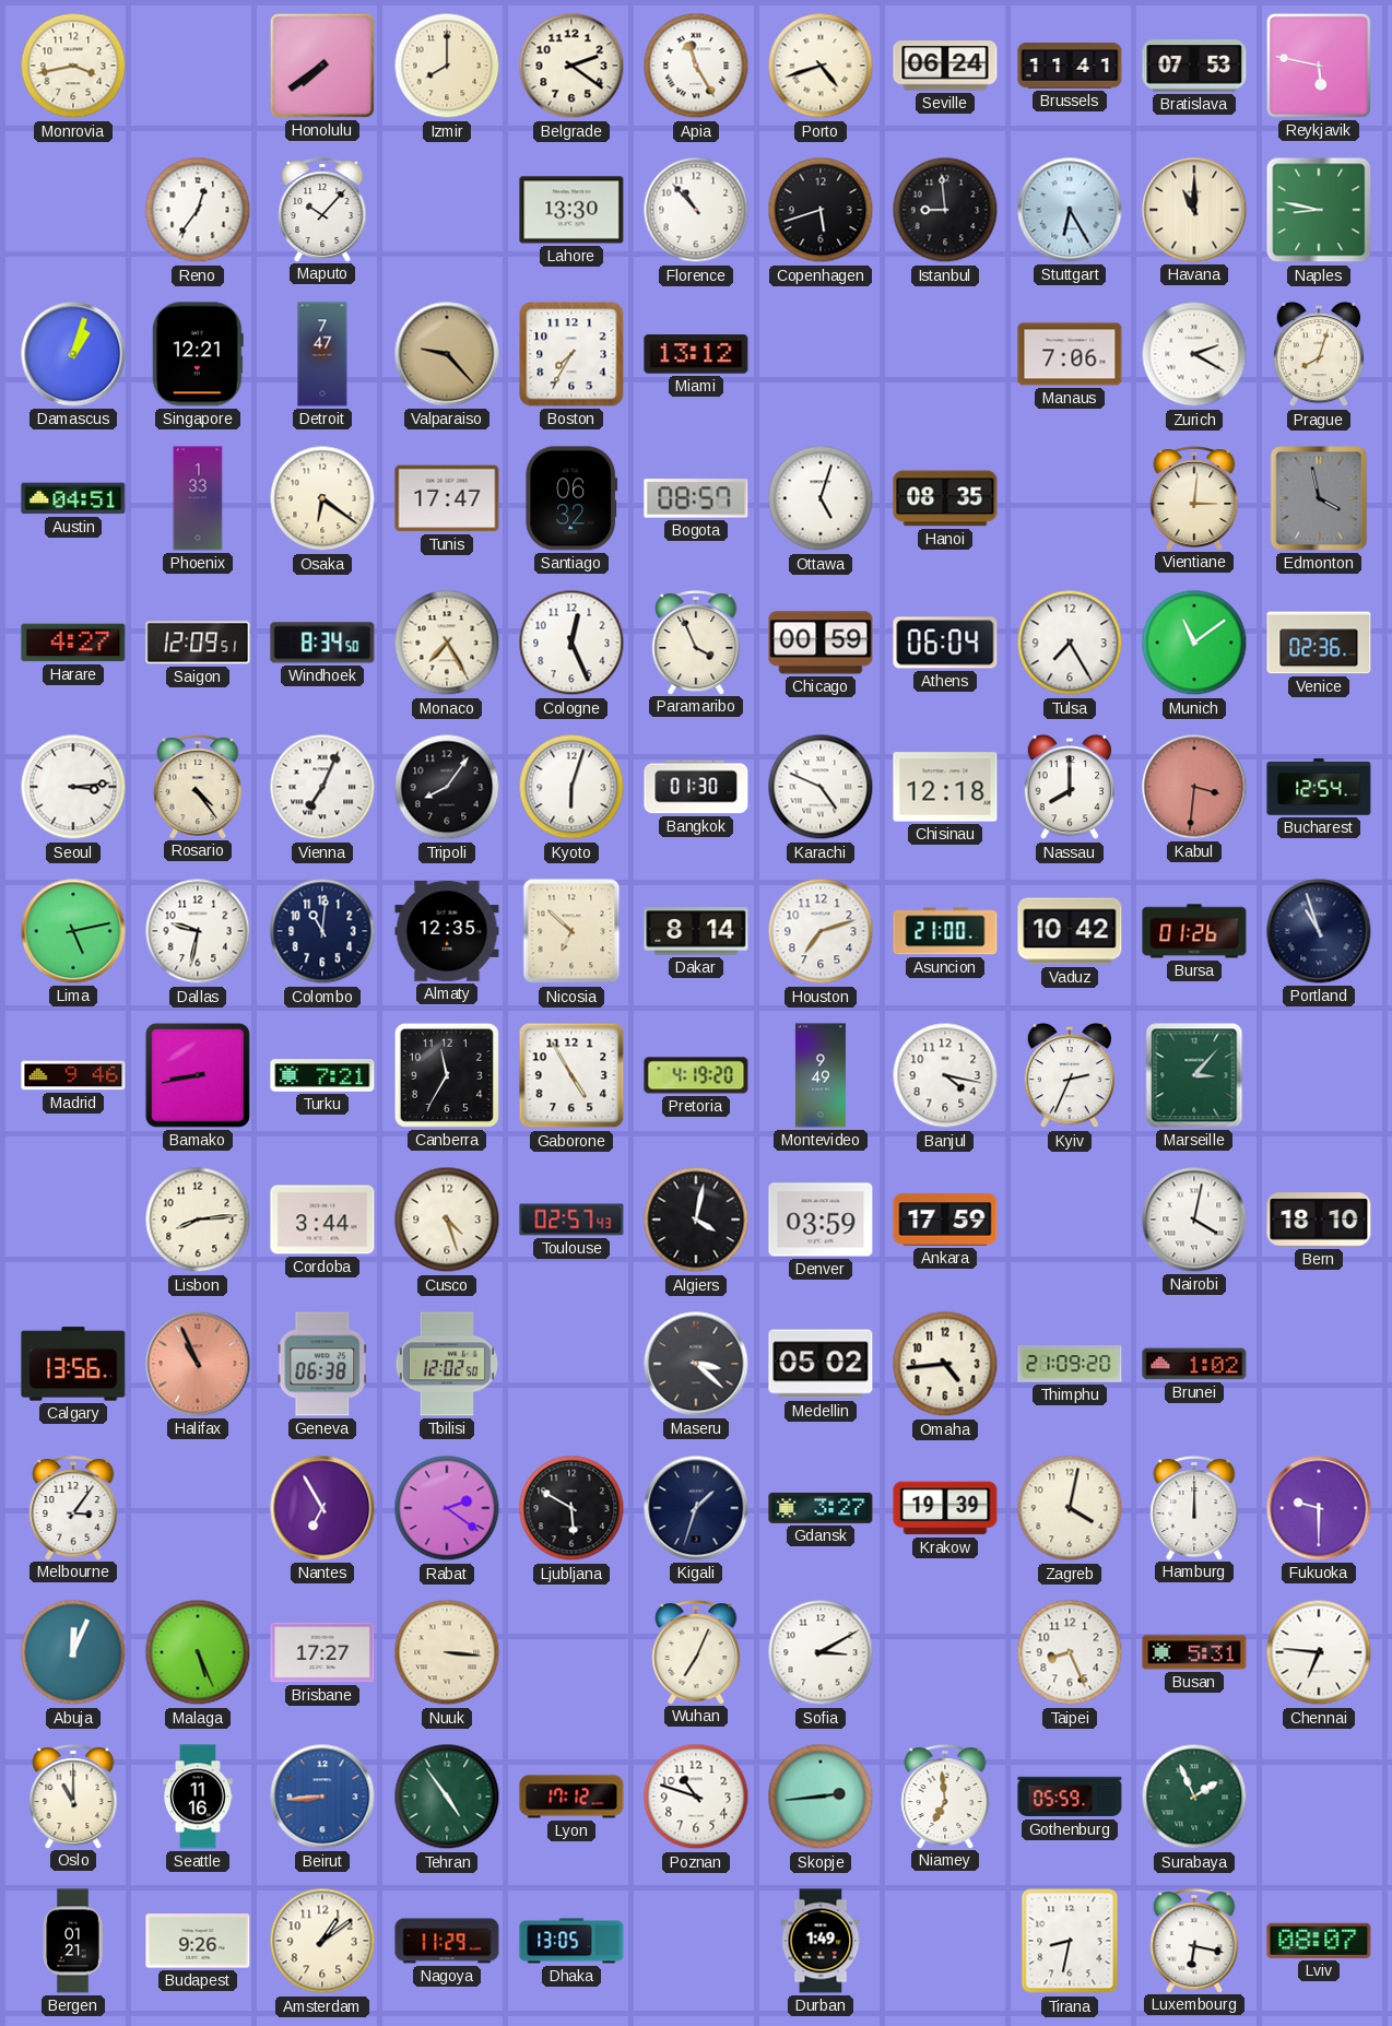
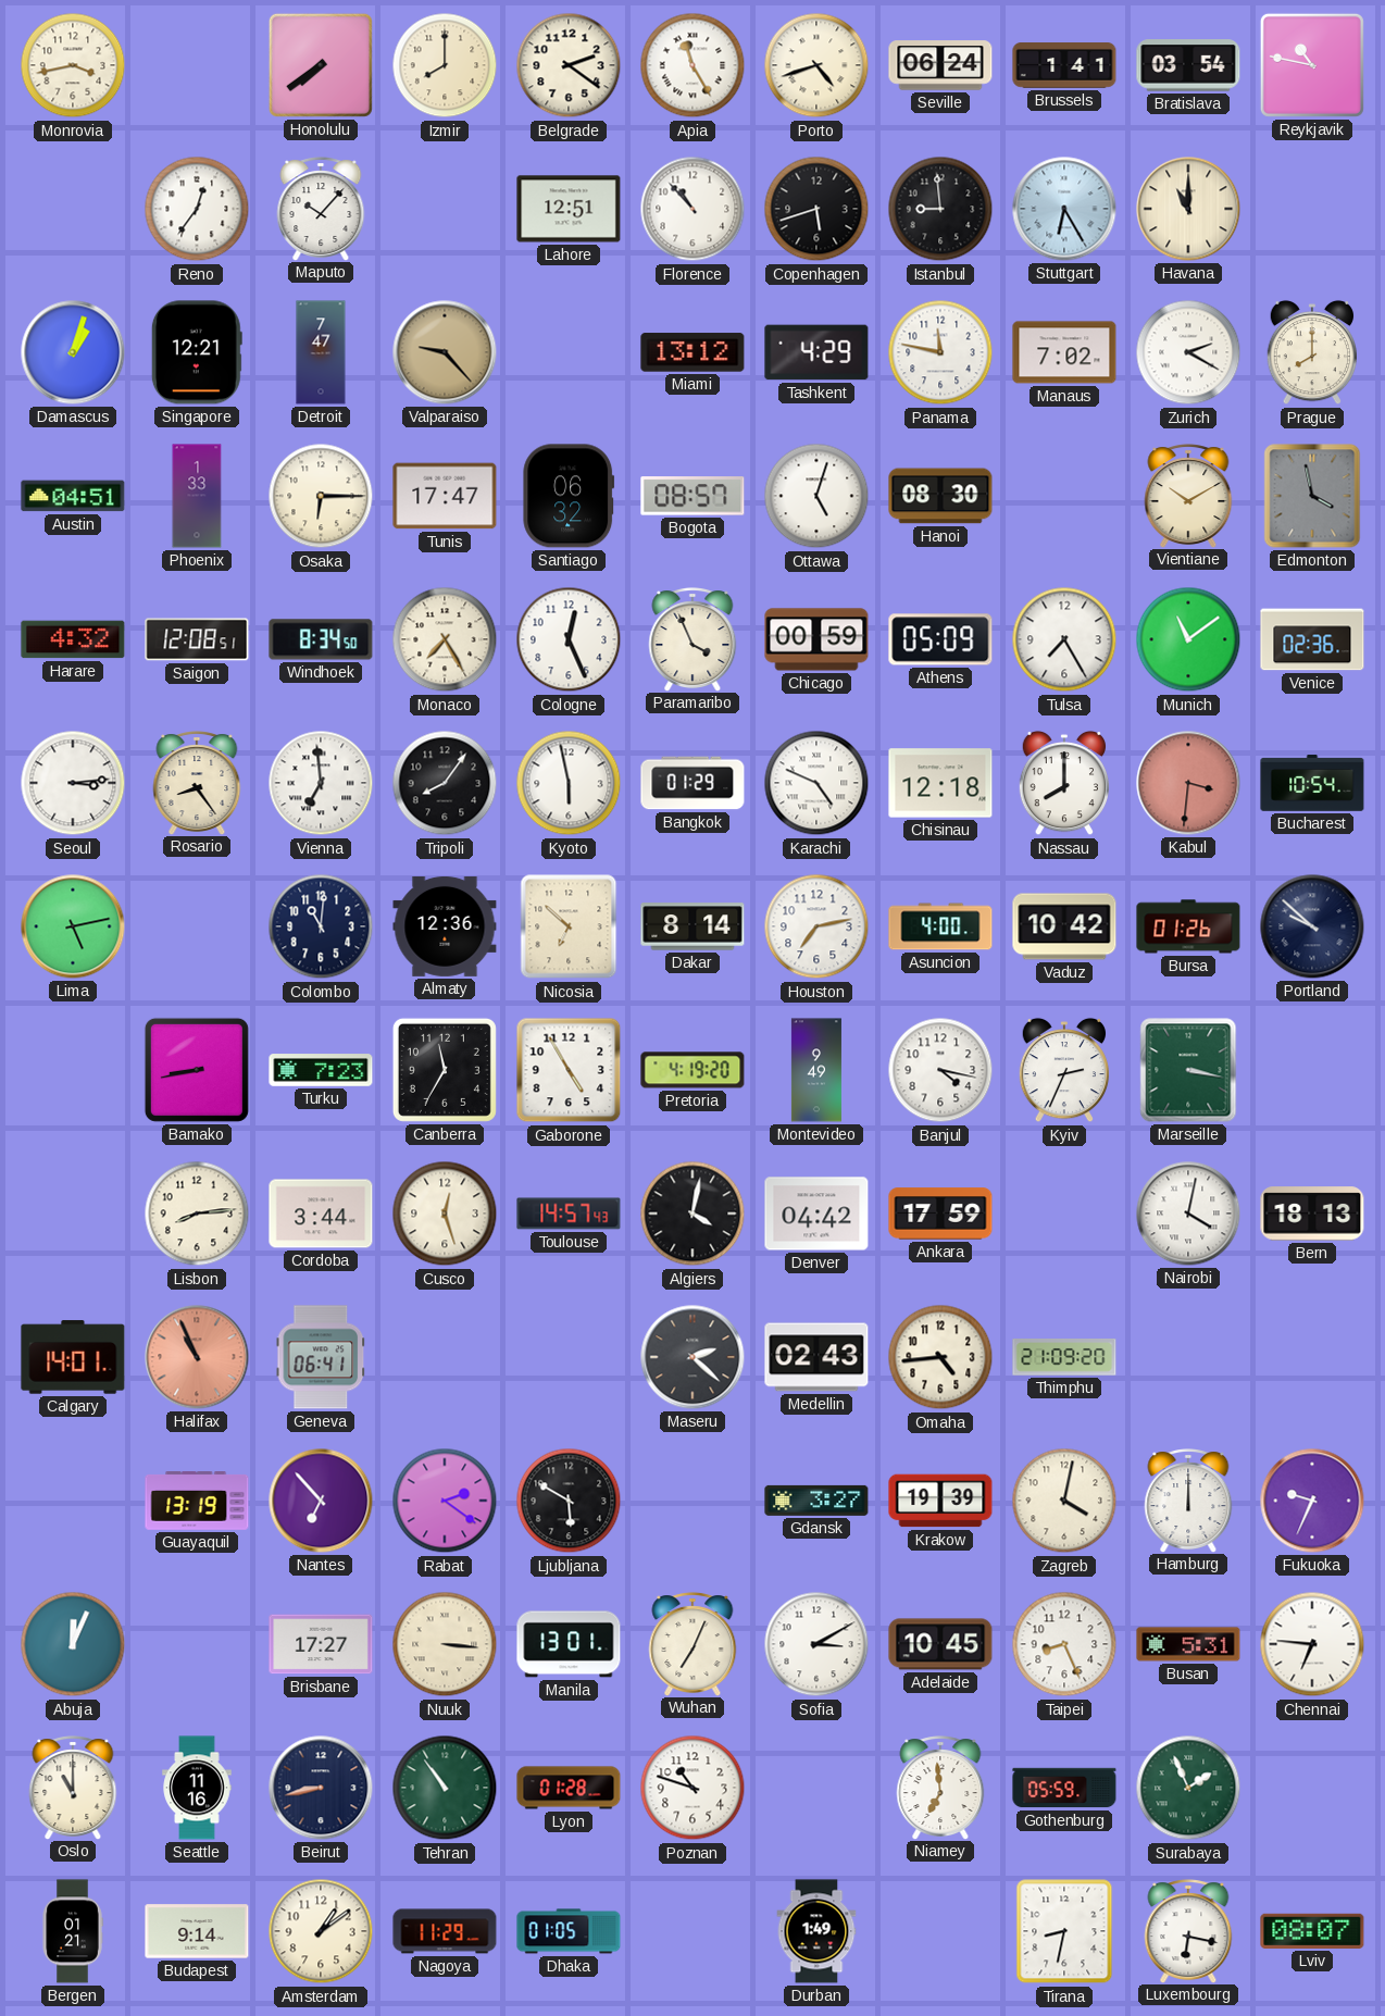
Brussels: 11:41 -> 1:41
Bratislava: 07:53 -> 03:54
Reykjavik: 5:47 -> 10:47
Lahore: 13:30 -> 12:51
Naples: 8:47 -> none
Boston: 7:35 -> none
Tashkent: none -> 4:29
Panama: none -> 11:47
Manaus: 7:06 -> 7:02
Prague: 8:03 -> 8:00
Osaka: 6:21 -> 6:15
Hanoi: 08:35 -> 08:30
Vientiane: 3:01 -> 10:10
Harare: 4:27 -> 4:32
Saigon: 12:09 -> 12:08
Athens: 06:04 -> 05:09
Rosario: 4:24 -> 8:24
Vienna: 7:04 -> 6:59
Kyoto: 6:03 -> 5:58
Bangkok: 01:30 -> 01:29
Bucharest: 12:54 -> 10:54
Dallas: 9:32 -> none
Almaty: 12:35 -> 12:36
Houston: 7:12 -> 7:13
Asuncion: 21:00 -> 4:00
Portland: 10:57 -> 9:52
Madrid: 9:46 -> none
Turku: 7:21 -> 7:23
Marseille: 3:07 -> 3:17
Cusco: 4:27 -> 12:27
Toulouse: 02:57 -> 14:57
Denver: 03:59 -> 04:42
Bern: 18:10 -> 18:13
Calgary: 13:56 -> 14:01
Geneva: 06:38 -> 06:41
Tbilisi: 12:02 -> none
Maseru: 3:22 -> 2:22
Medellin: 05:02 -> 02:43
Brunei: 1:02 -> none
Melbourne: 3:06 -> none
Guayaquil: none -> 13:19
Nantes: 6:55 -> 6:53
Kigali: 1:33 -> none
Fukuoka: 9:30 -> 9:34
Malaga: 5:26 -> none
Manila: none -> 13:01
Adelaide: none -> 10:45
Beirut: 8:44 -> 8:43
Beirut dial: blue -> navy
Tehran: 4:54 -> 10:54
Lyon: 17:12 -> 01:28
Skopje: 2:44 -> none
Budapest: 9:26 -> 9:14
Dhaka: 13:05 -> 01:05
